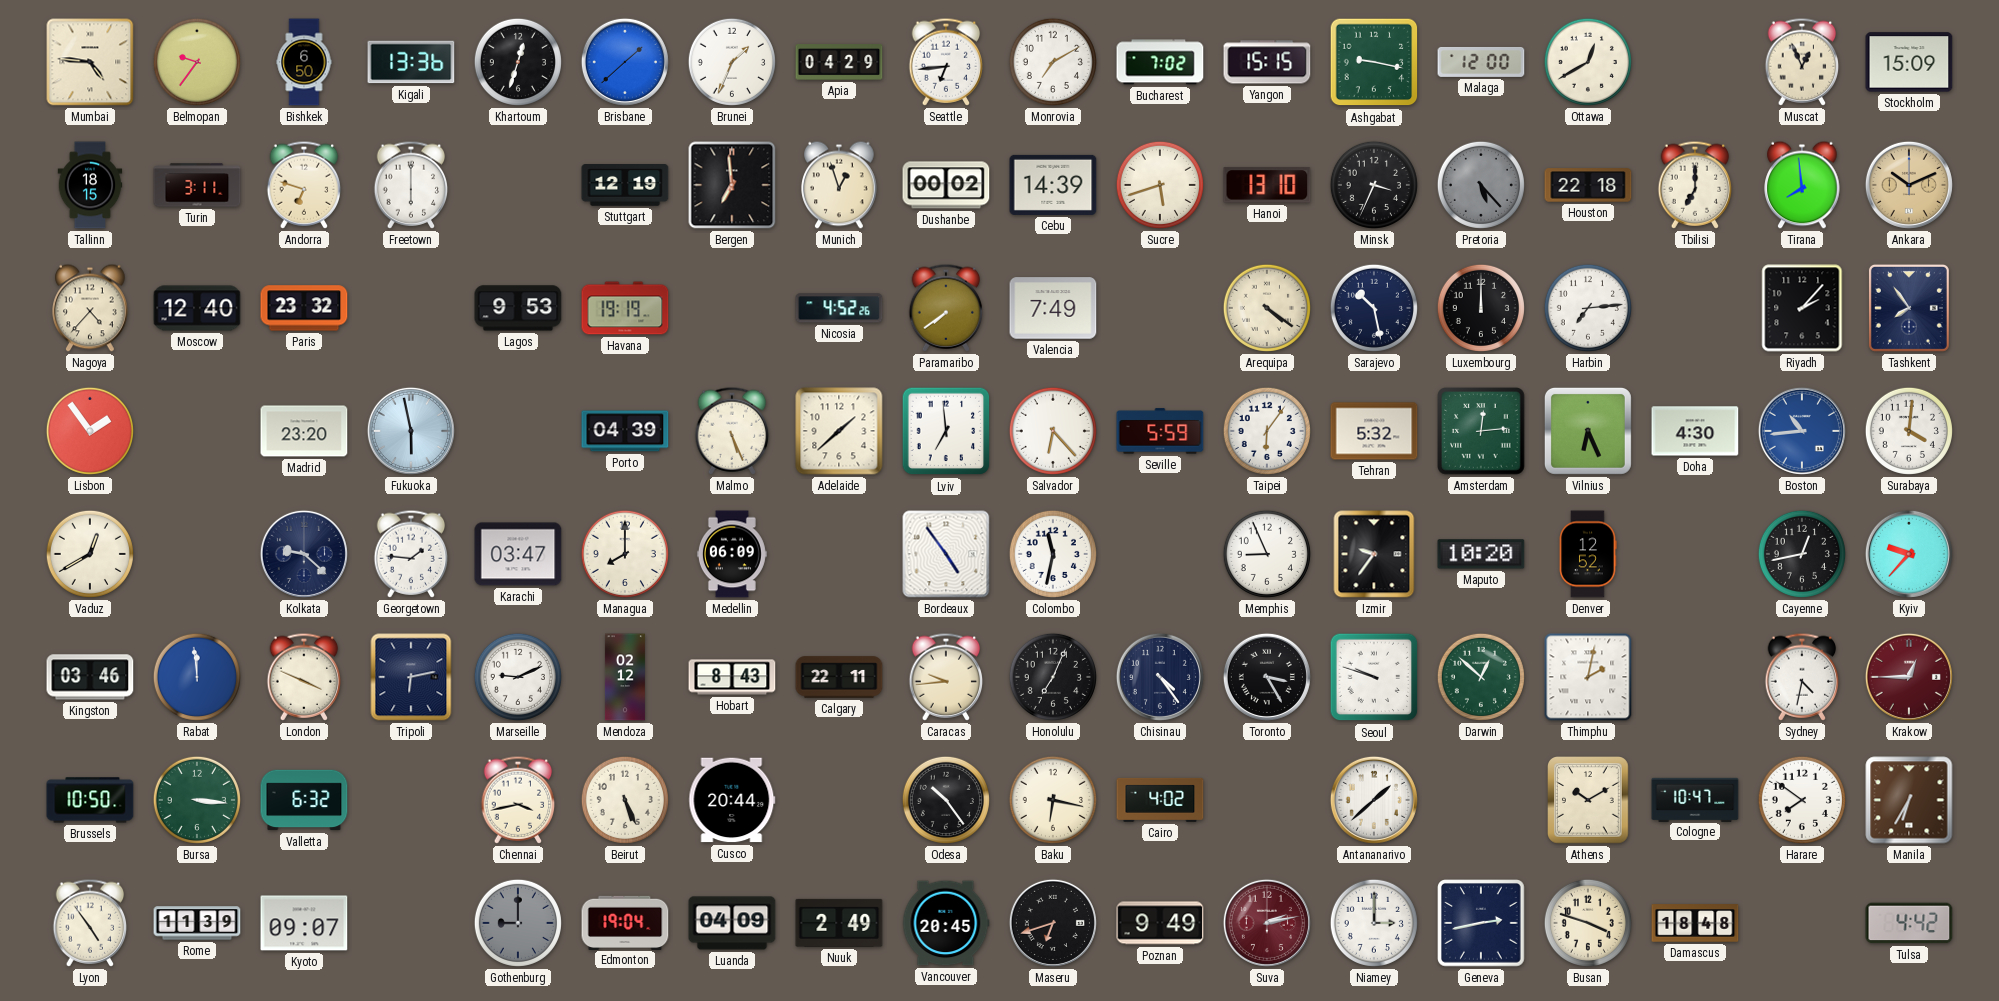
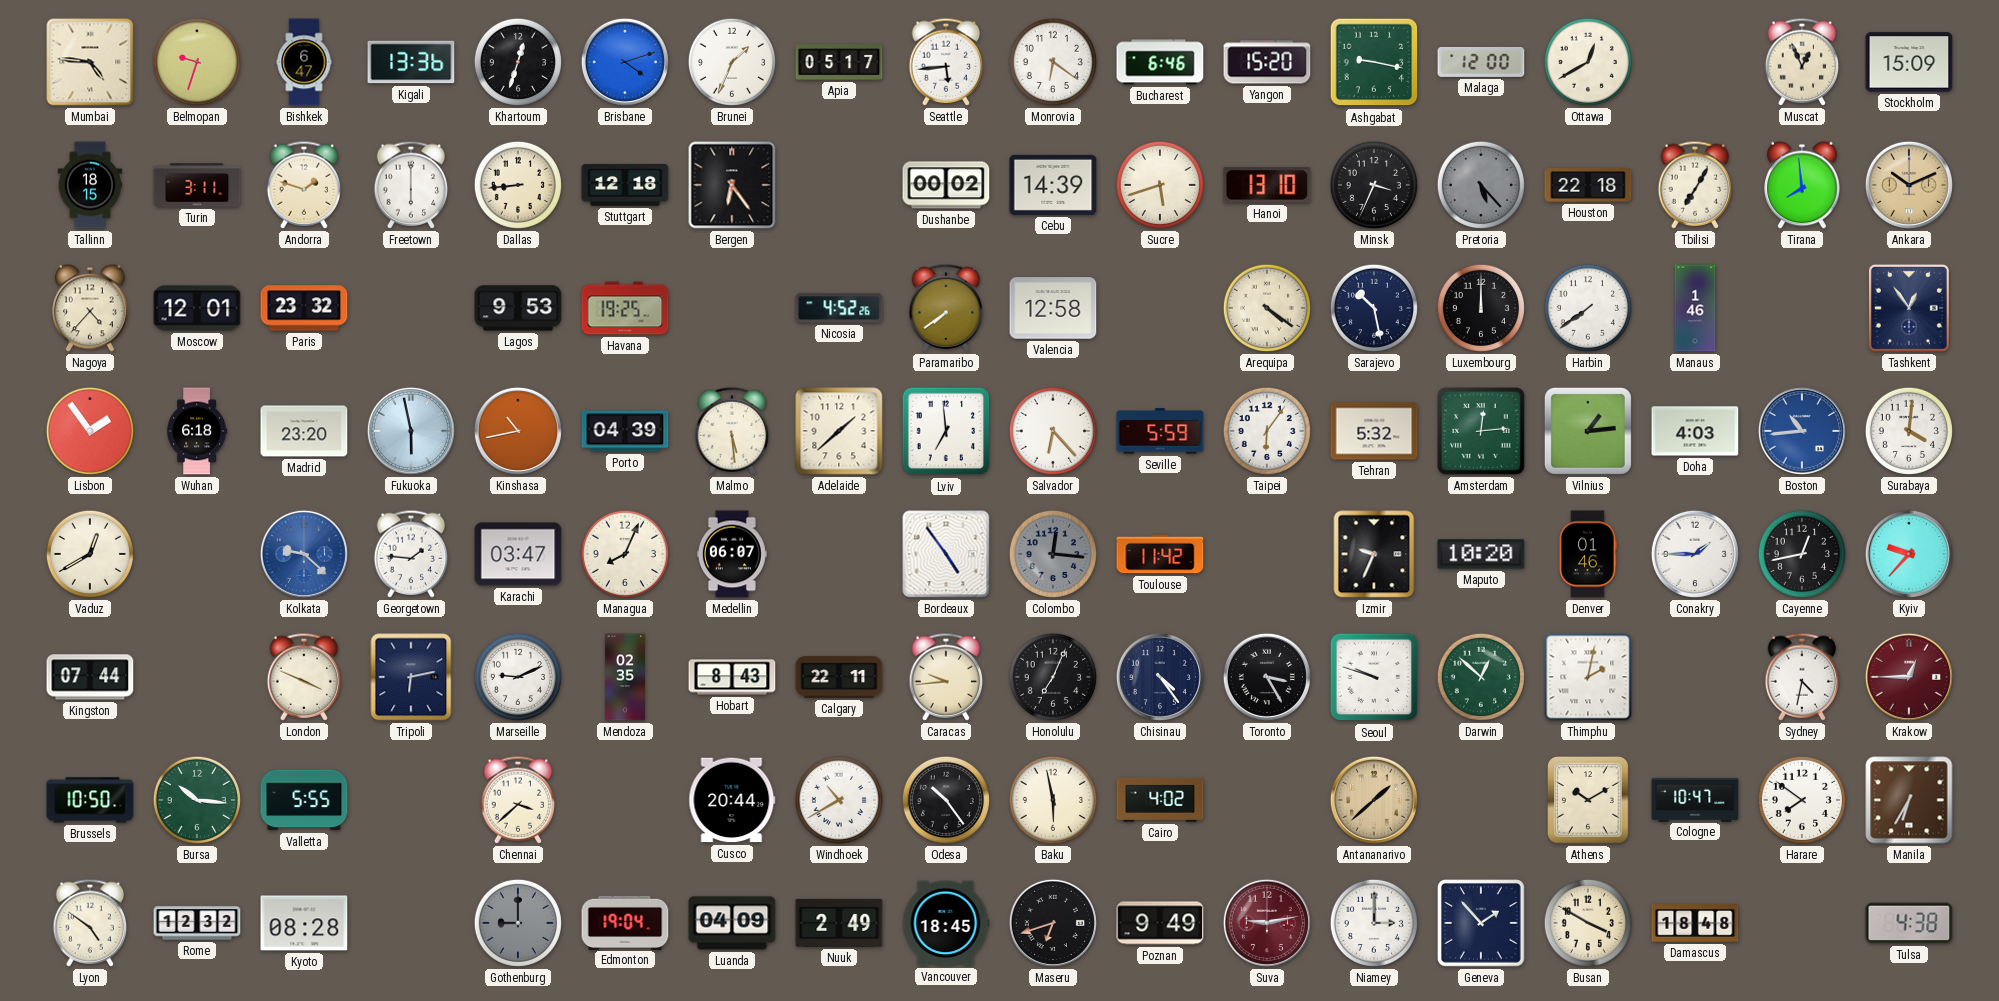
Belmopan: 9:36 -> 9:33
Bishkek: 6:50 -> 6:47
Brisbane: 1:38 -> 4:12
Apia: 04:29 -> 05:17
Seattle: 6:44 -> 5:44
Monrovia: 7:10 -> 6:21
Bucharest: 7:02 -> 6:46
Yangon: 15:15 -> 15:20
Andorra: 6:48 -> 1:48
Dallas: none -> 8:44
Stuttgart: 12:19 -> 12:18
Bergen: 6:59 -> 6:24
Munich: 12:57 -> none
Tbilisi: 7:00 -> 7:05
Moscow: 12:40 -> 12:01
Havana: 19:19 -> 19:25
Valencia: 7:49 -> 12:58
Harbin: 7:14 -> 7:39
Manaus: none -> 1:46
Riyadh: 2:07 -> none
Tashkent: 7:54 -> 12:54
Wuhan: none -> 6:18
Kinshasa: none -> 10:43
Malmo: 5:26 -> 5:29
Vilnius: 6:26 -> 1:14
Doha: 4:30 -> 4:03
Kolkata dial: navy -> blue
Managua: 8:00 -> 8:04
Medellin: 06:09 -> 06:07
Colombo: 11:32 -> 12:16
Colombo dial: white -> grey
Toulouse: none -> 11:42
Memphis: 8:56 -> none
Izmir: 9:36 -> 9:34
Denver: 12:52 -> 01:46
Conakry: none -> 1:45
Kingston: 03:46 -> 07:44
Rabat: 11:59 -> none
Mendoza: 02:12 -> 02:35
Bursa: 3:16 -> 10:16
Valletta: 6:32 -> 5:55
Chennai: 3:43 -> 3:38
Beirut: 5:26 -> none
Windhoek: none -> 10:40
Baku: 6:17 -> 5:58
Antananarivo dial: white -> champagne
Lyon: 4:54 -> 4:51
Rome: 11:39 -> 12:32
Kyoto: 09:07 -> 08:28
Vancouver: 20:45 -> 18:45
Suva: 2:13 -> 9:13
Geneva: 2:43 -> 1:53
Busan: 3:48 -> 3:50
Tulsa: 4:42 -> 4:38
